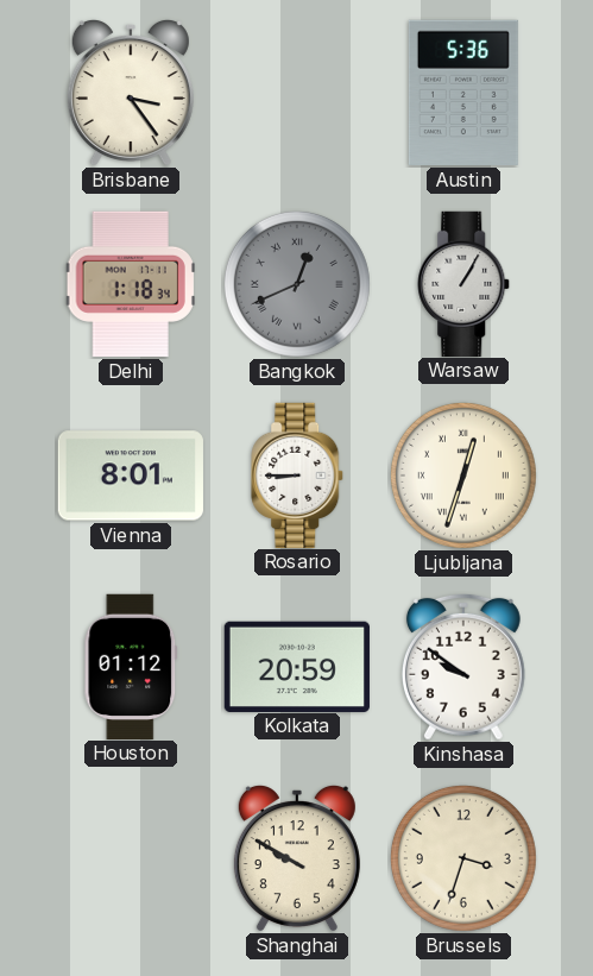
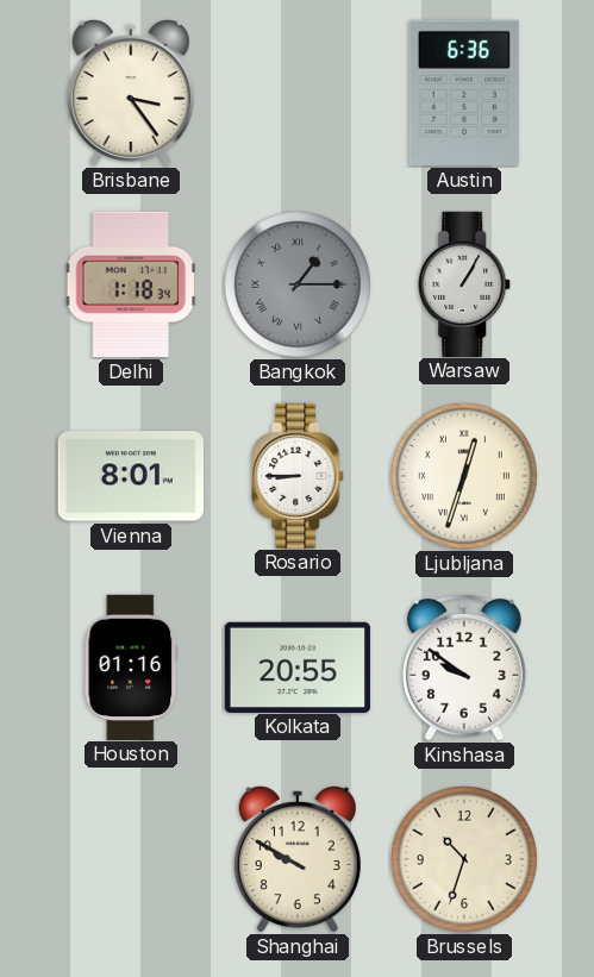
Austin: 5:36 -> 6:36
Bangkok: 12:41 -> 1:15
Houston: 01:12 -> 01:16
Kolkata: 20:59 -> 20:55
Brussels: 3:33 -> 10:33
